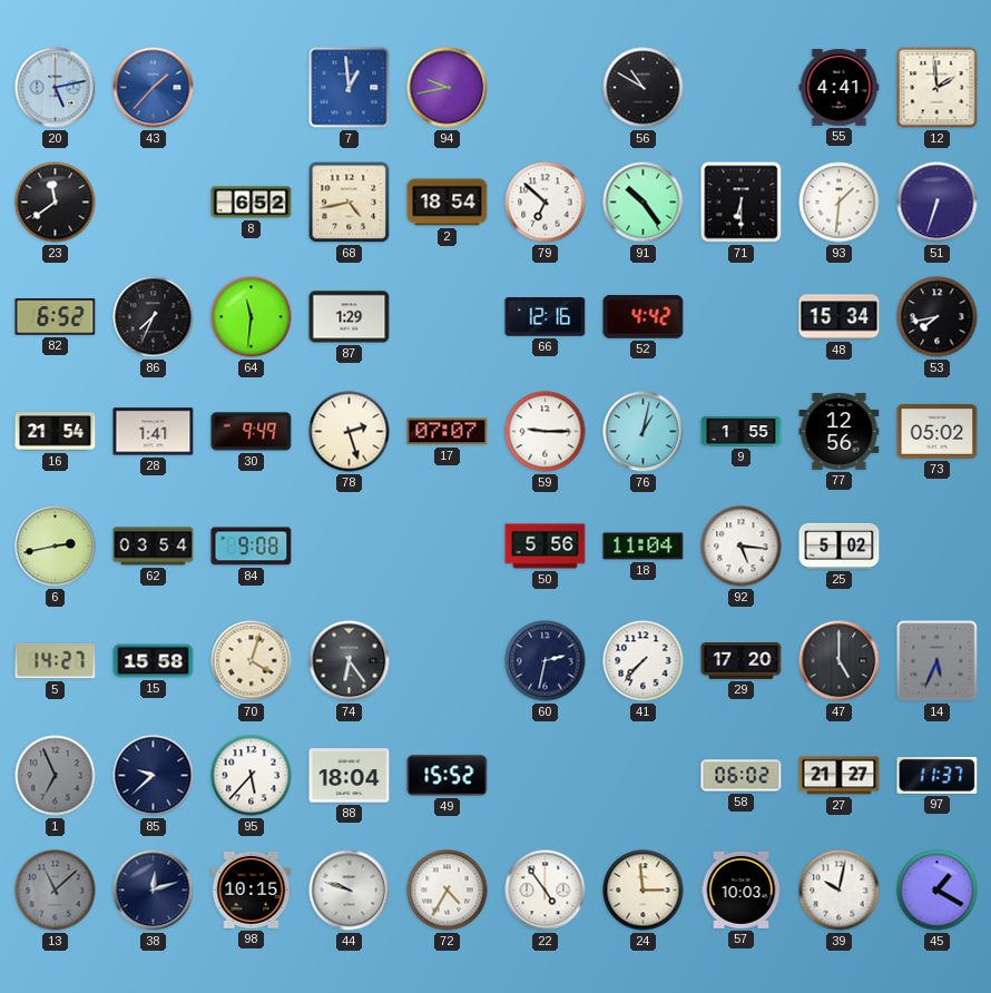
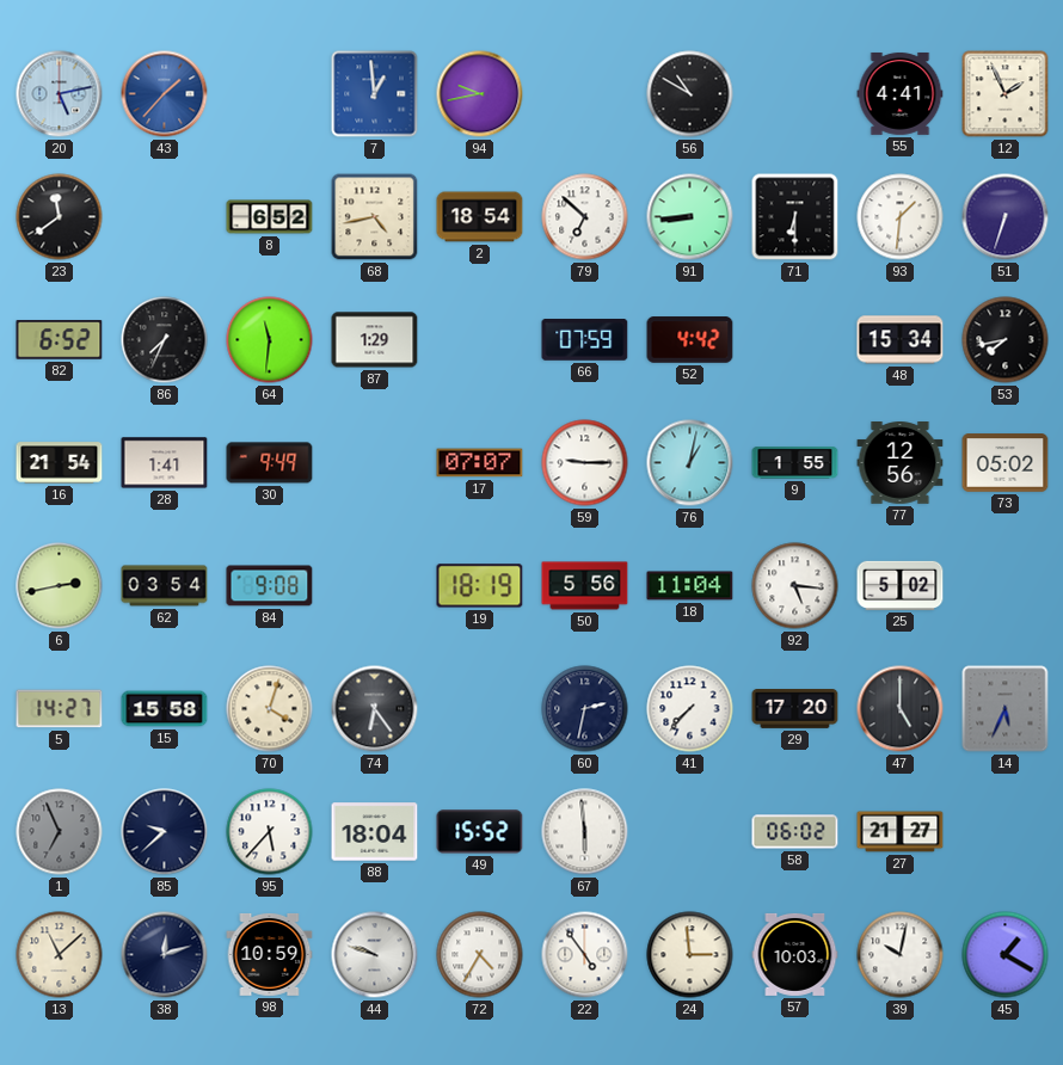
12: 1:59 -> 1:56
91: 10:24 -> 8:44
66: 12:16 -> 07:59
78: 2:27 -> none
19: none -> 18:19
67: none -> 5:59
97: 11:37 -> none
13 dial: grey -> cream
98: 10:15 -> 10:59
